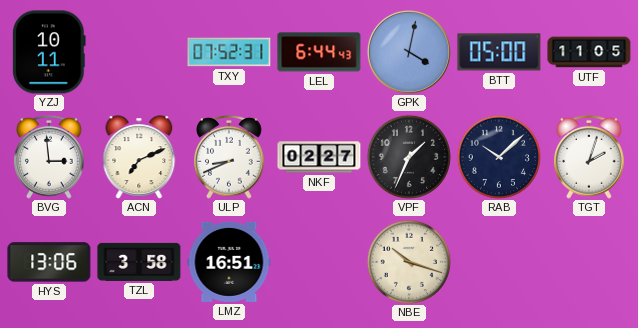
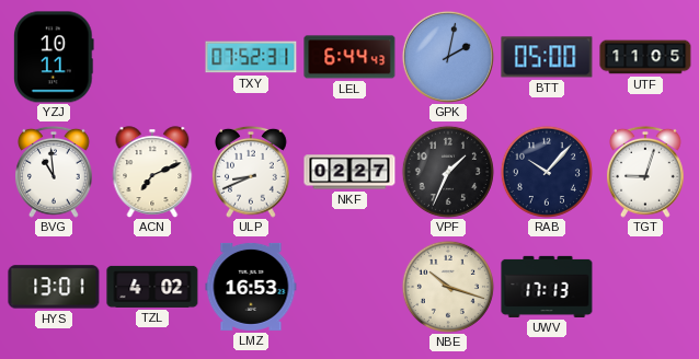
GPK: 4:02 -> 2:02
BVG: 2:59 -> 10:59
RAB: 10:08 -> 10:07
TGT: 2:03 -> 9:03
HYS: 13:06 -> 13:01
TZL: 3:58 -> 4:02
LMZ: 16:51 -> 16:53
UWV: none -> 17:13
